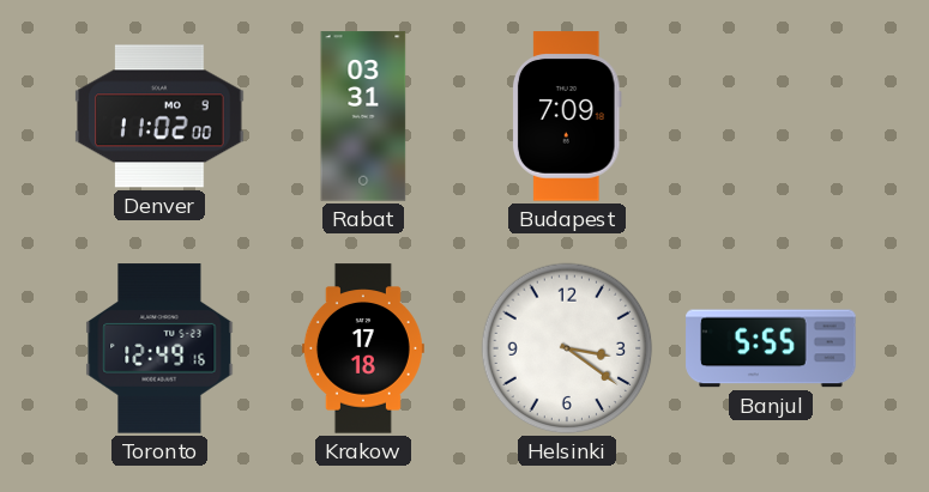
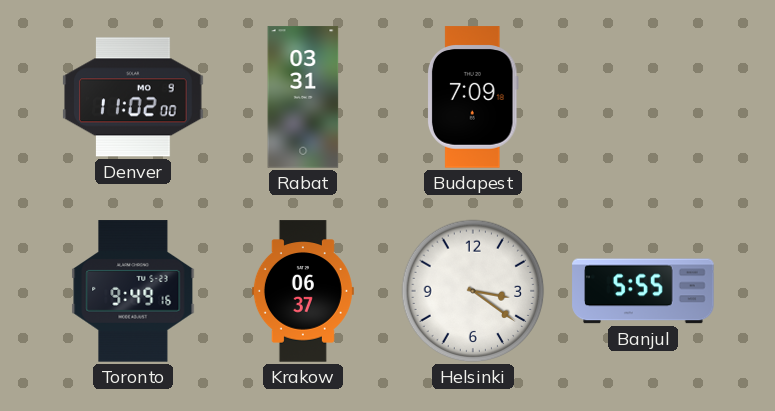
Toronto: 12:49 -> 9:49
Krakow: 17:18 -> 06:37
